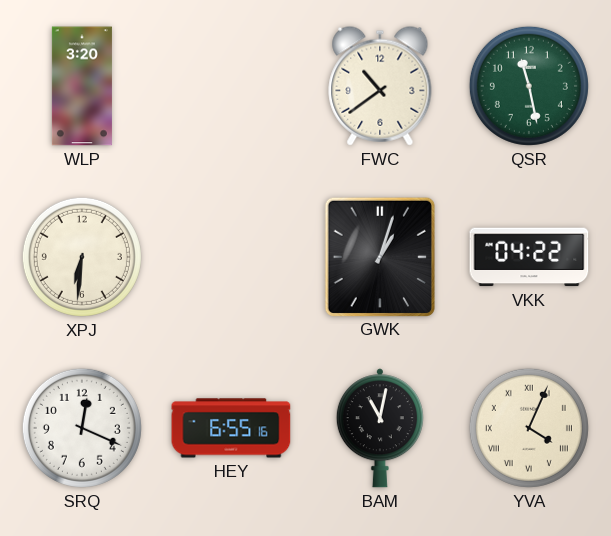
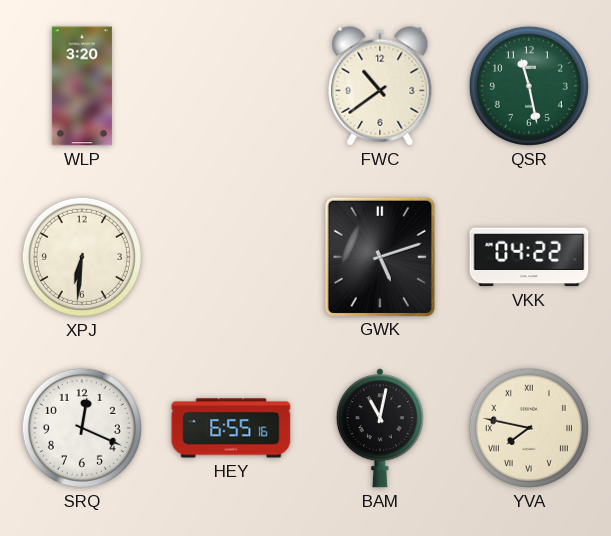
GWK: 1:03 -> 5:12
YVA: 4:04 -> 7:47
